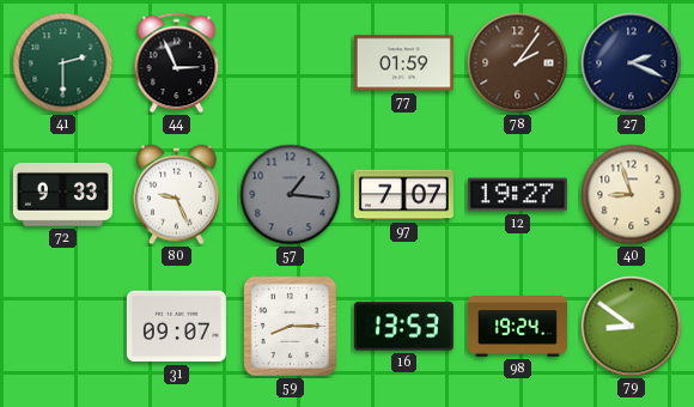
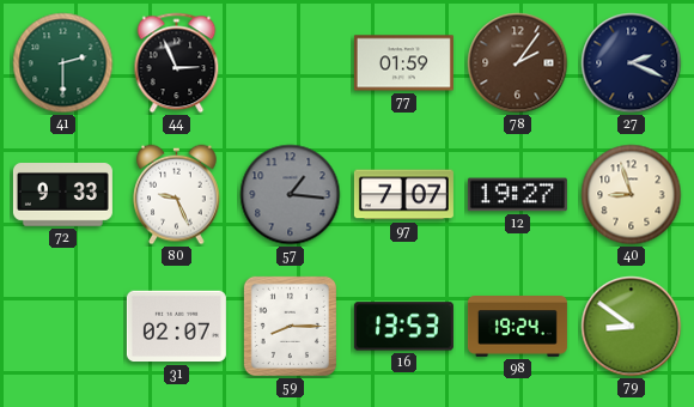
31: 09:07 -> 02:07
